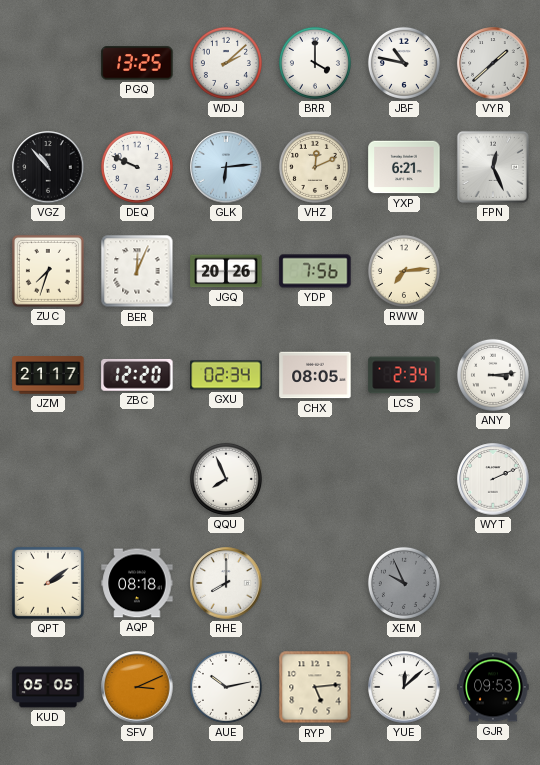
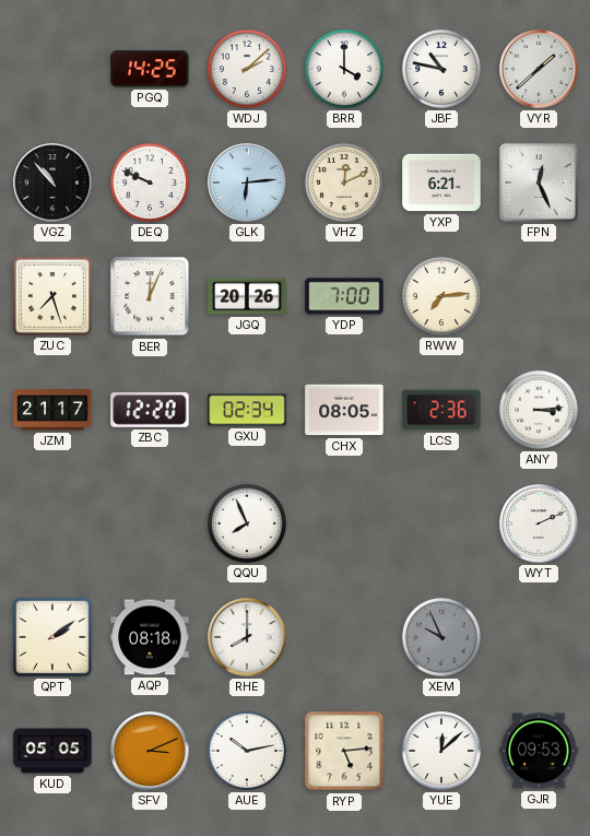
PGQ: 13:25 -> 14:25
ZUC: 7:33 -> 7:27
YDP: 7:56 -> 7:00
LCS: 2:34 -> 2:36
